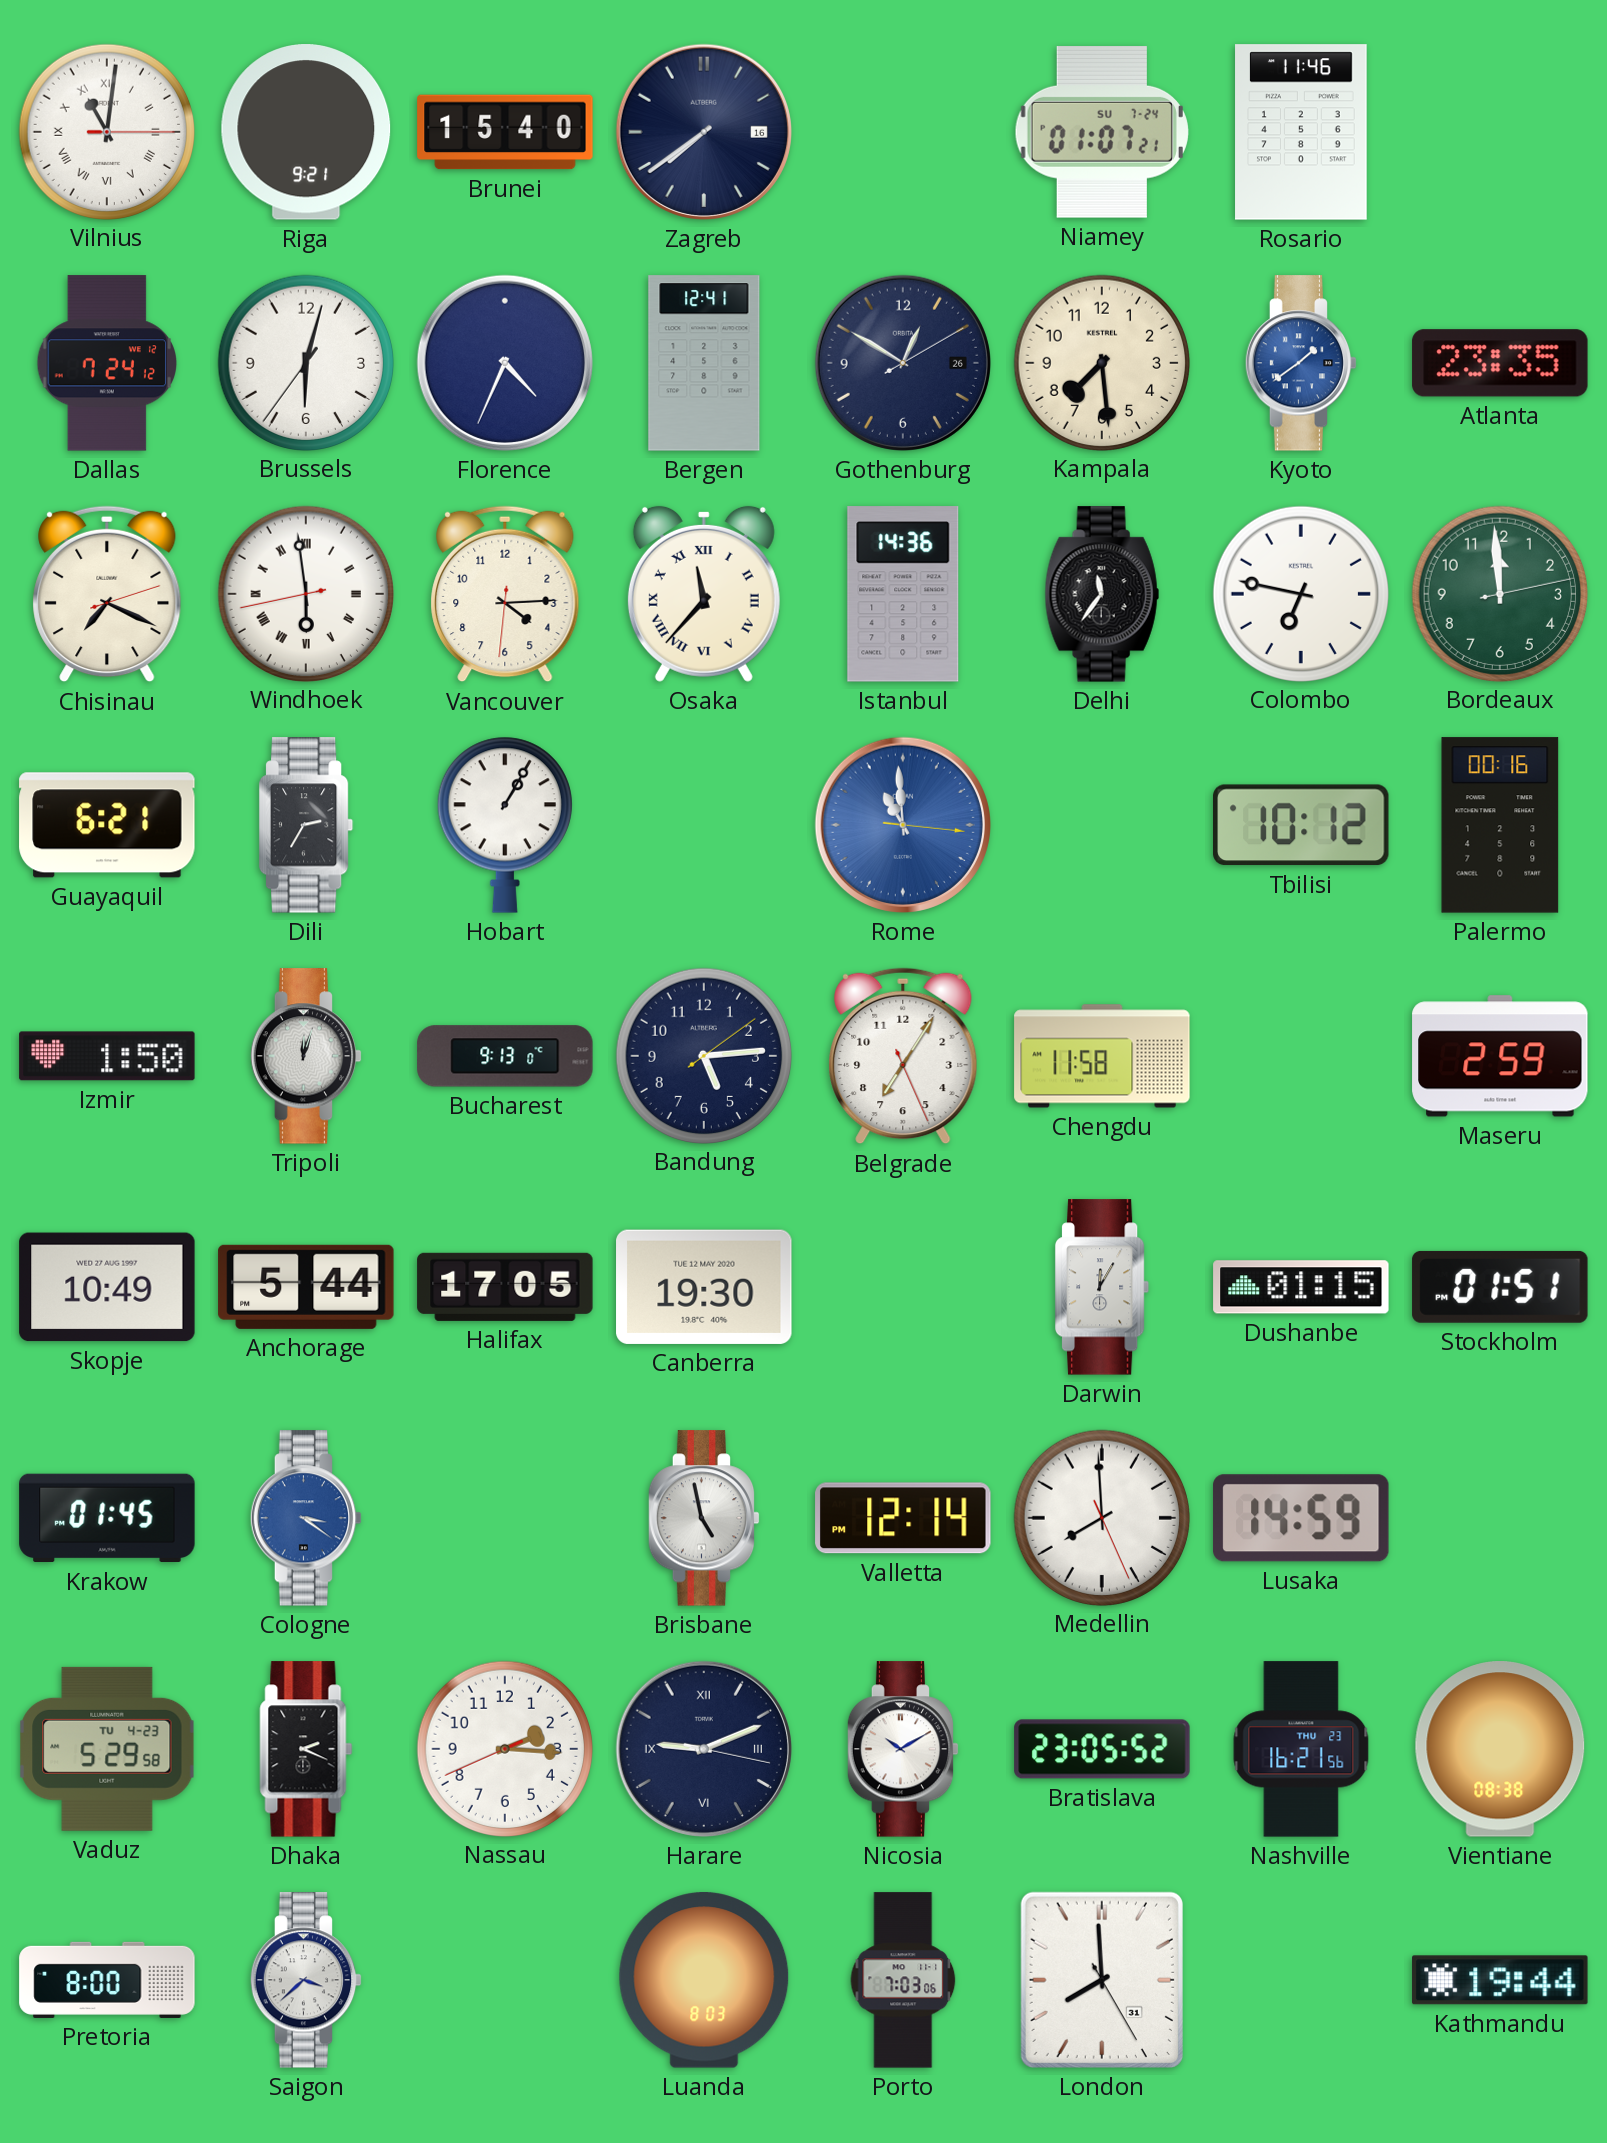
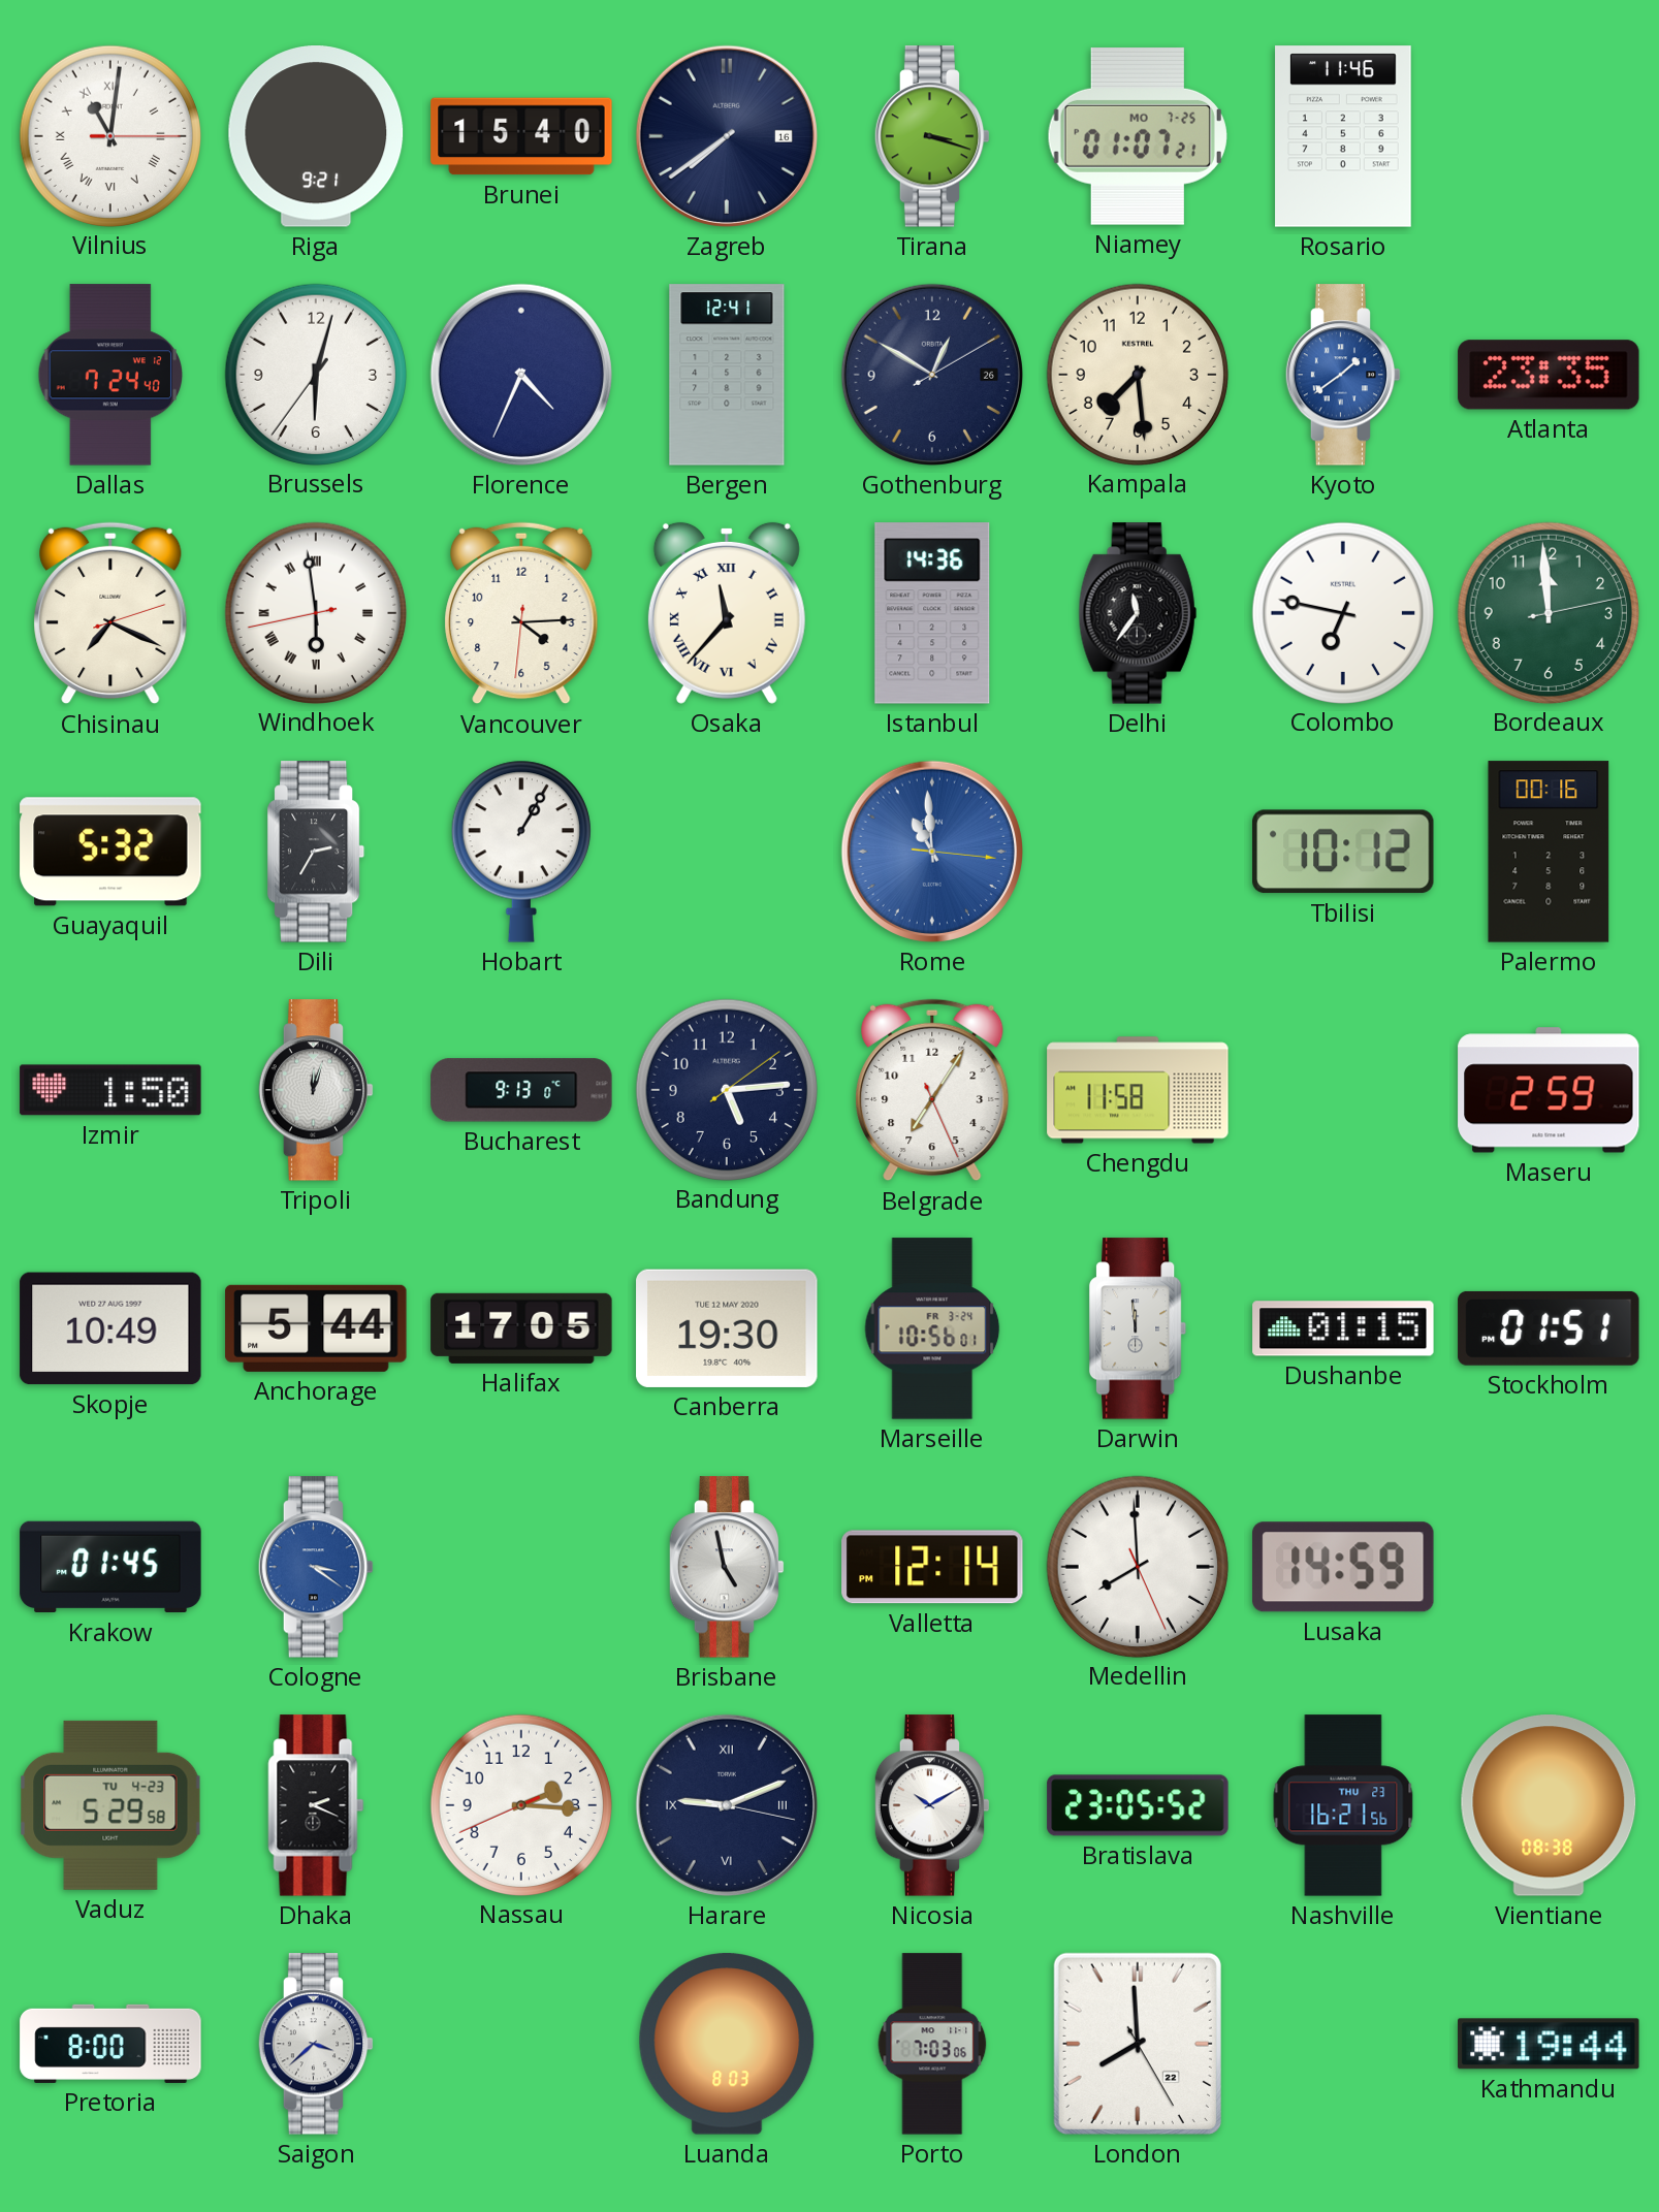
Tirana: none -> 3:18
Niamey date: SU 7-24 -> MO 7-25
Dallas: 7:24:12 -> 7:24:40
Guayaquil: 6:21 -> 5:32
Marseille: none -> 10:56
Darwin: 12:05 -> 11:59
London date: 31 -> 22
